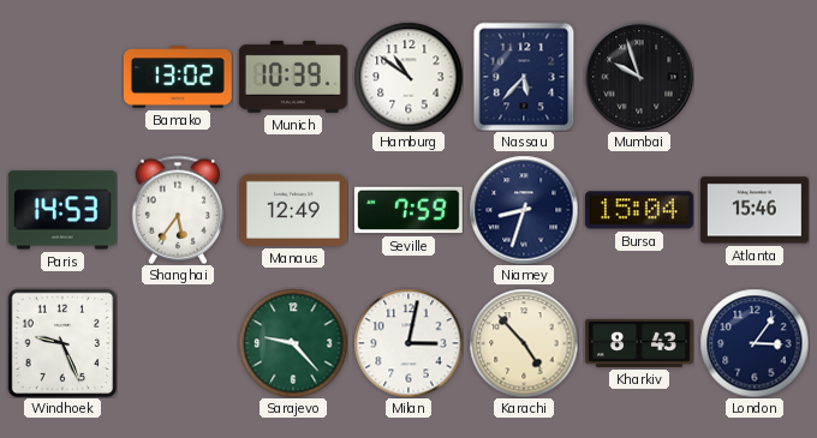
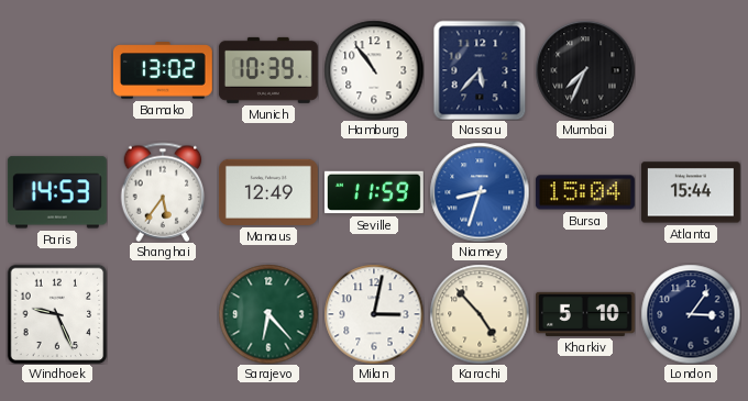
Hamburg: 10:51 -> 10:54
Mumbai: 9:57 -> 7:34
Seville: 7:59 -> 11:59
Niamey dial: navy -> blue
Atlanta: 15:46 -> 15:44
Sarajevo: 9:23 -> 6:23
Kharkiv: 8:43 -> 5:10
